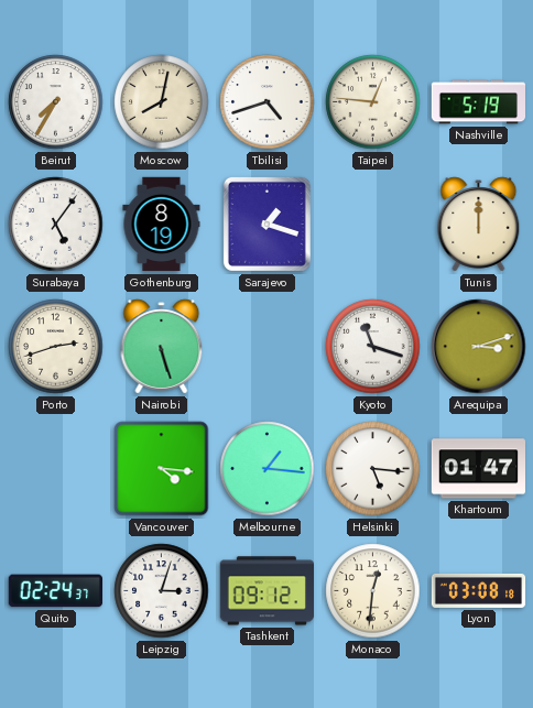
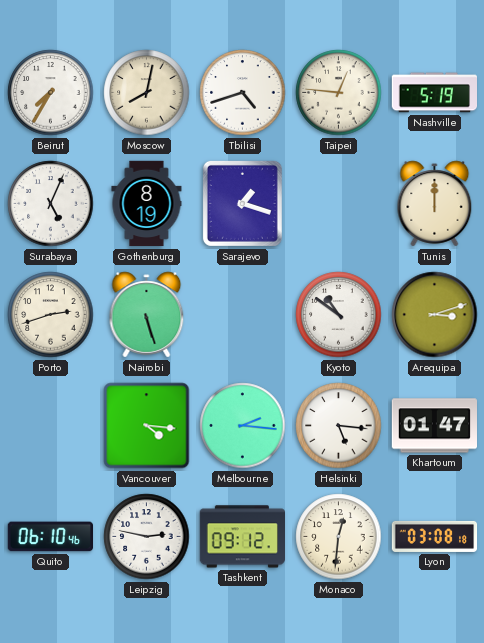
Surabaya: 5:06 -> 5:04
Kyoto: 11:18 -> 10:51
Melbourne: 1:16 -> 2:16
Quito: 02:24 -> 06:10
Leipzig: 3:03 -> 2:47
